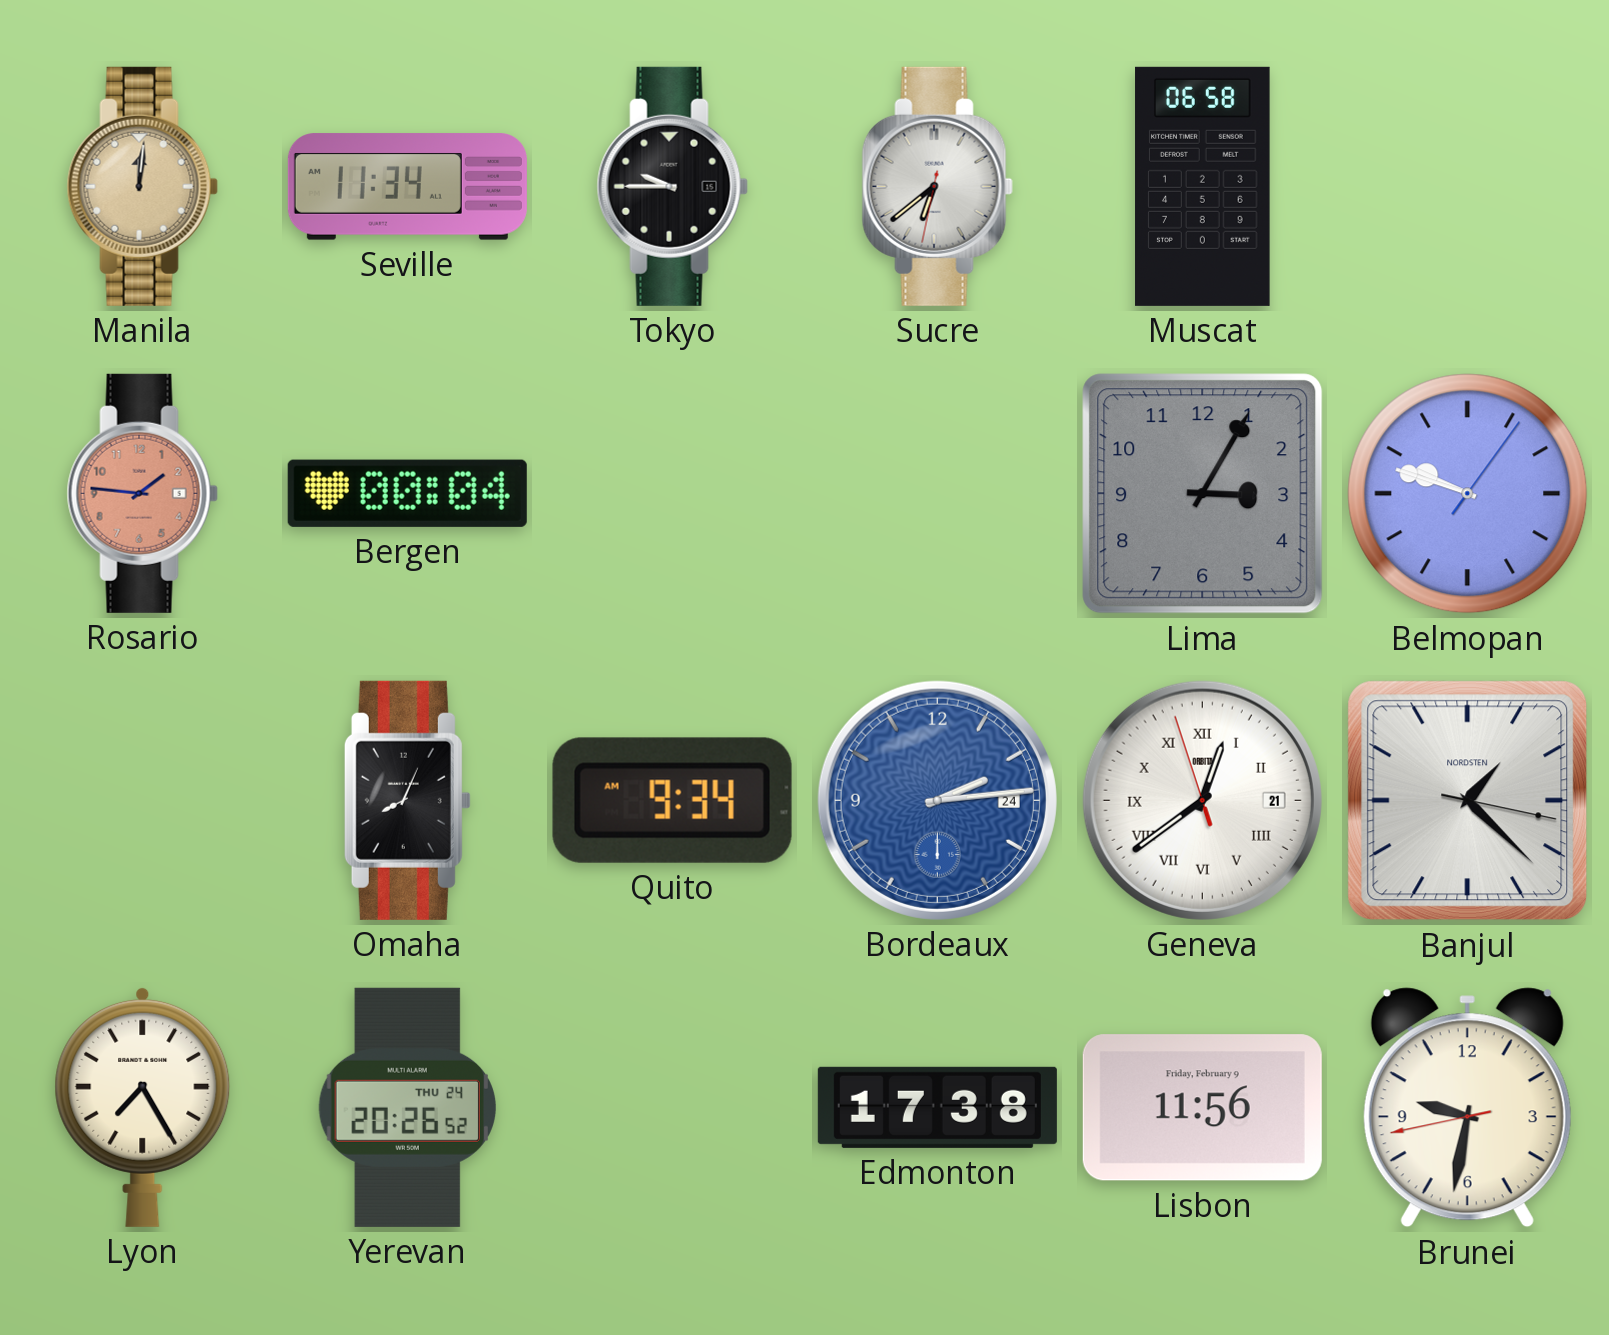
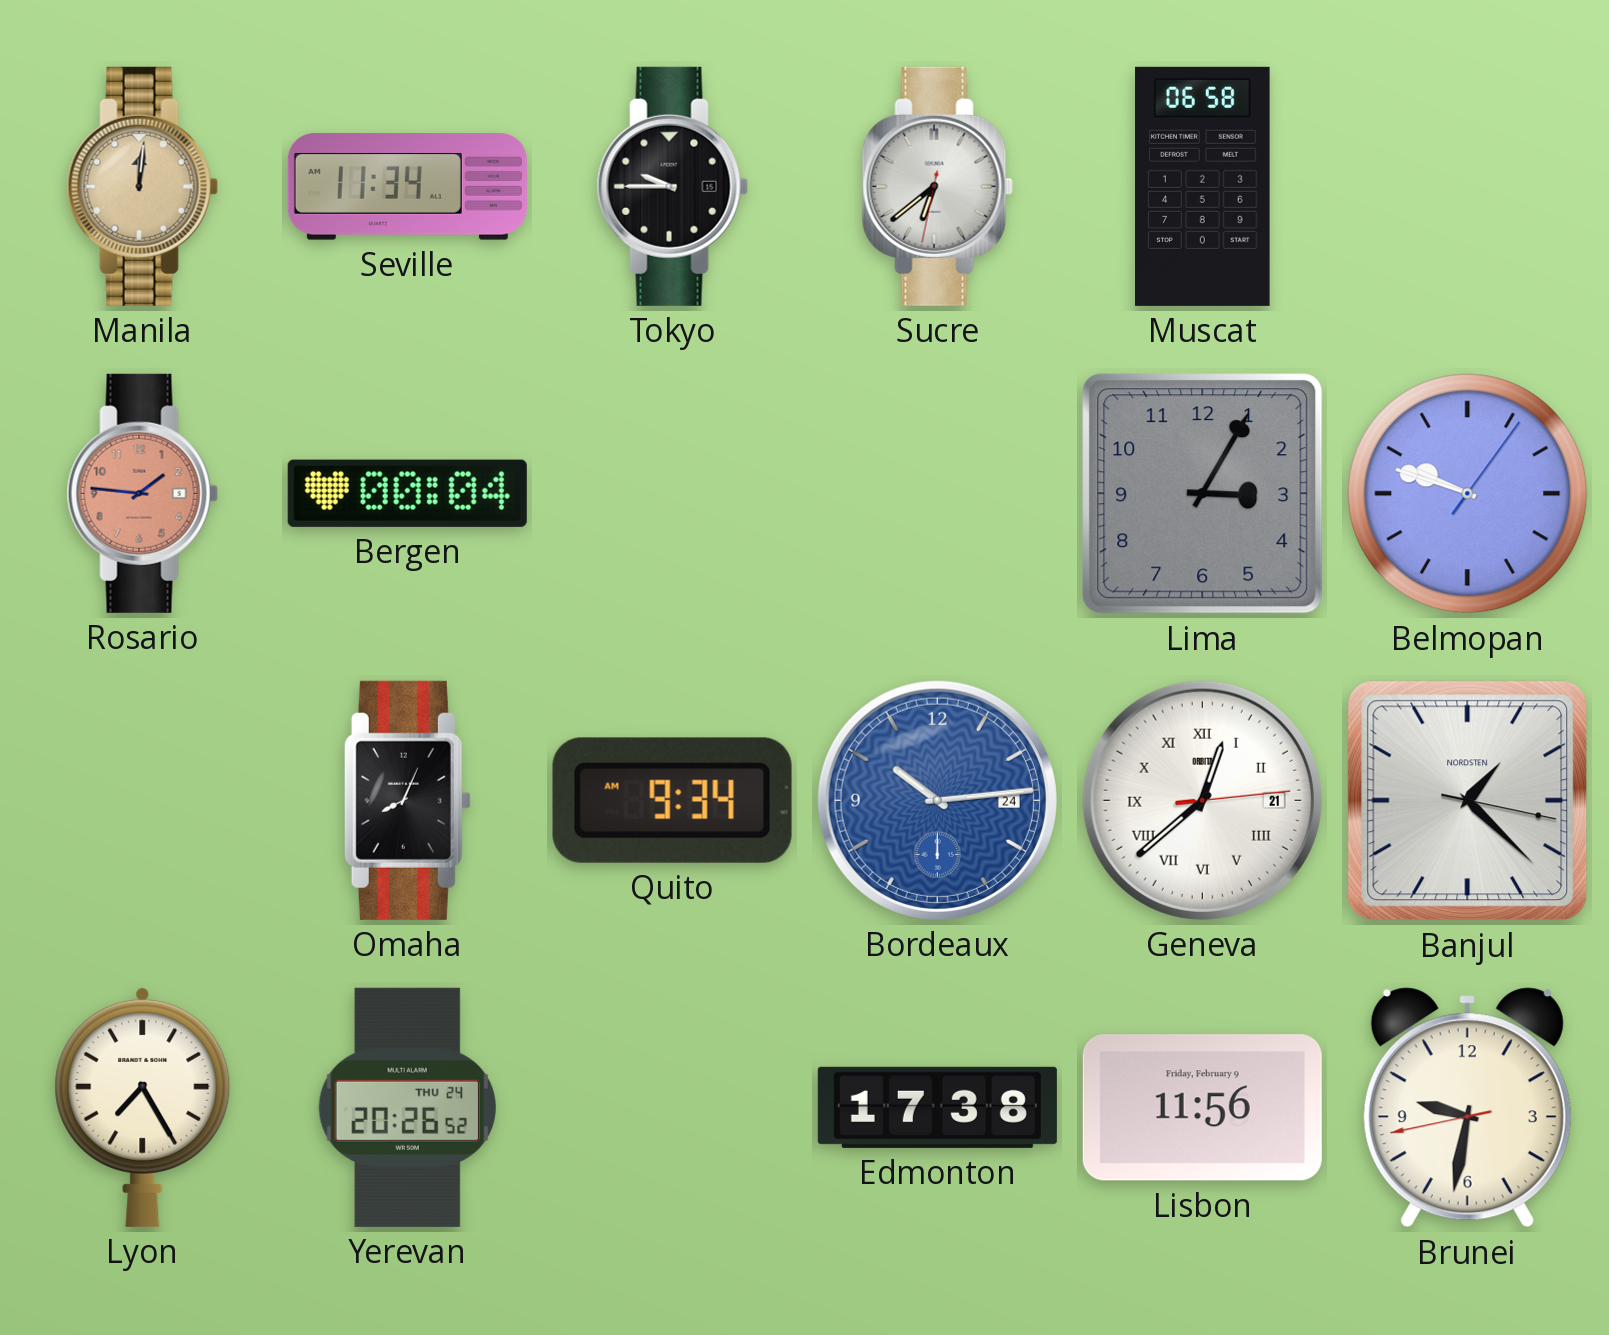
Bordeaux: 2:14 -> 10:14
Geneva: 12:38:57 -> 12:38:14
